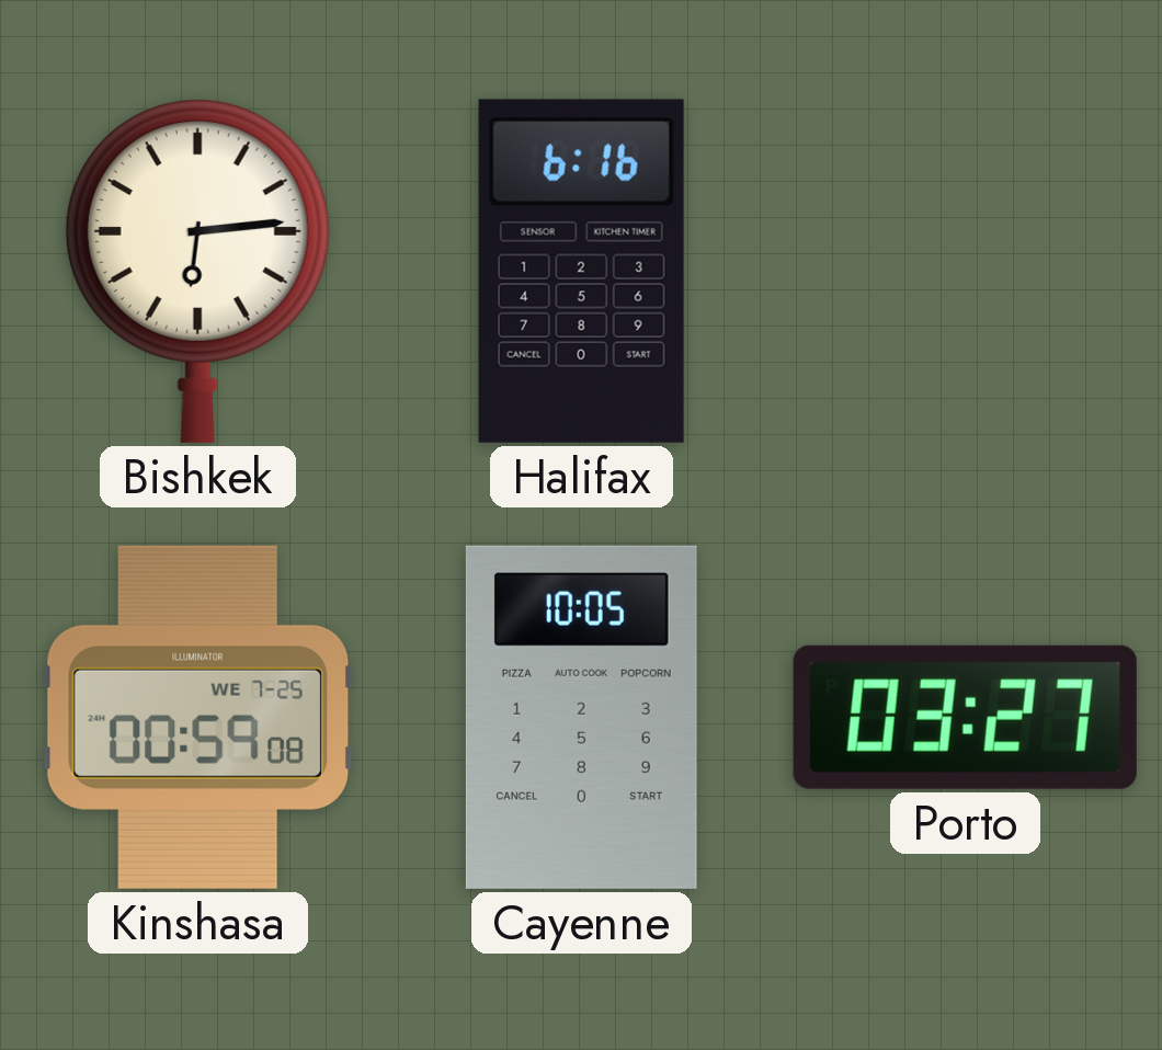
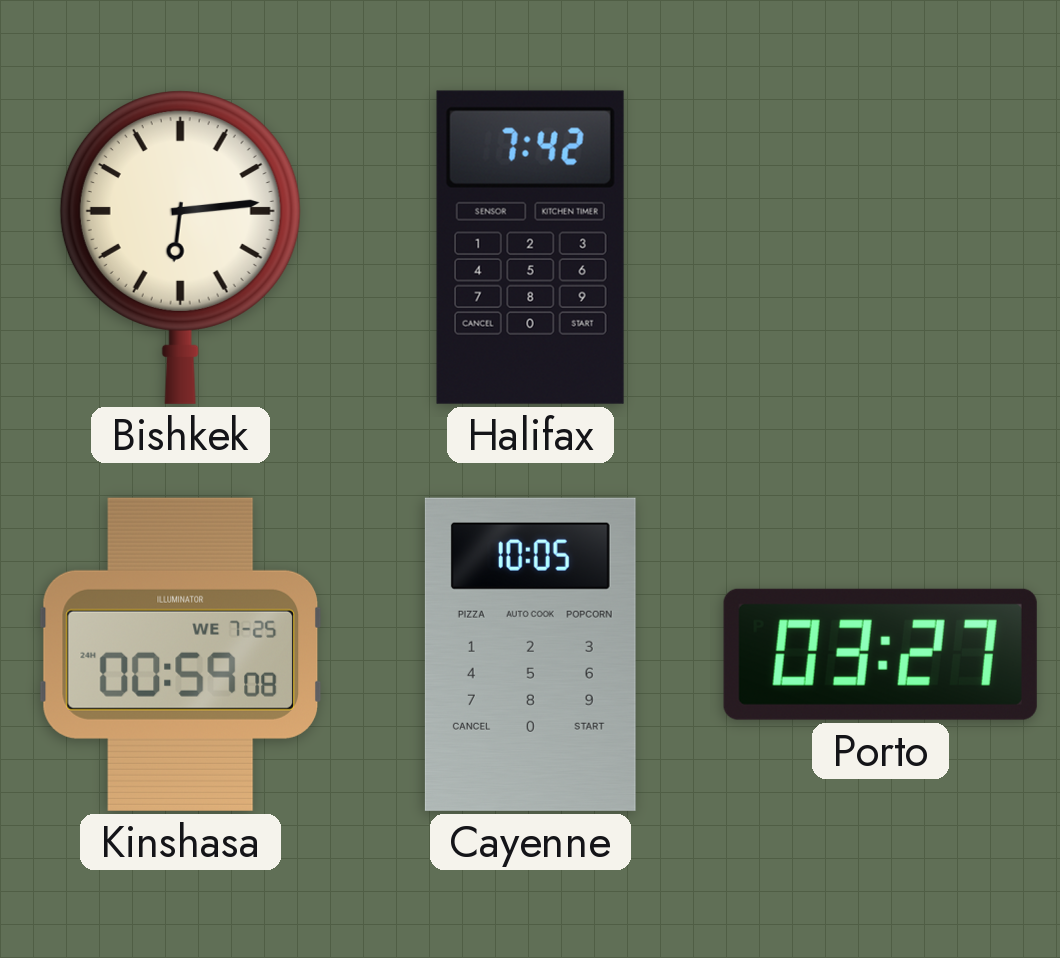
Halifax: 6:16 -> 7:42
